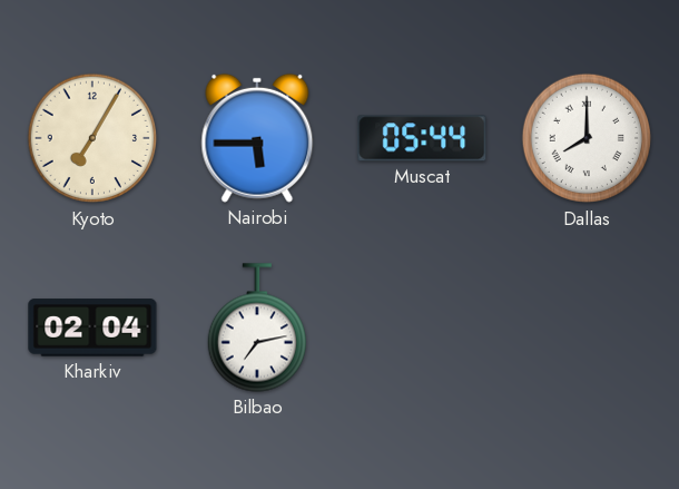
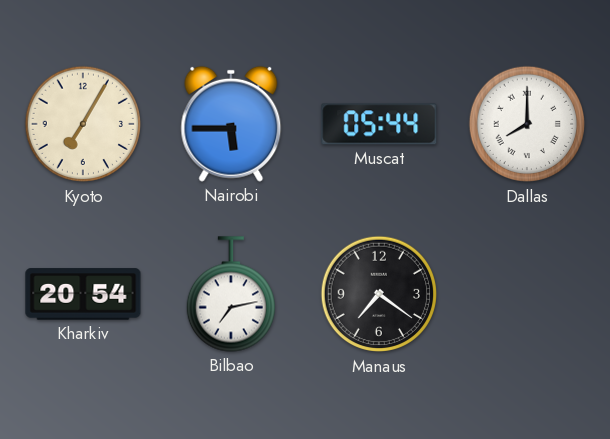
Kharkiv: 02:04 -> 20:54
Manaus: none -> 7:21
